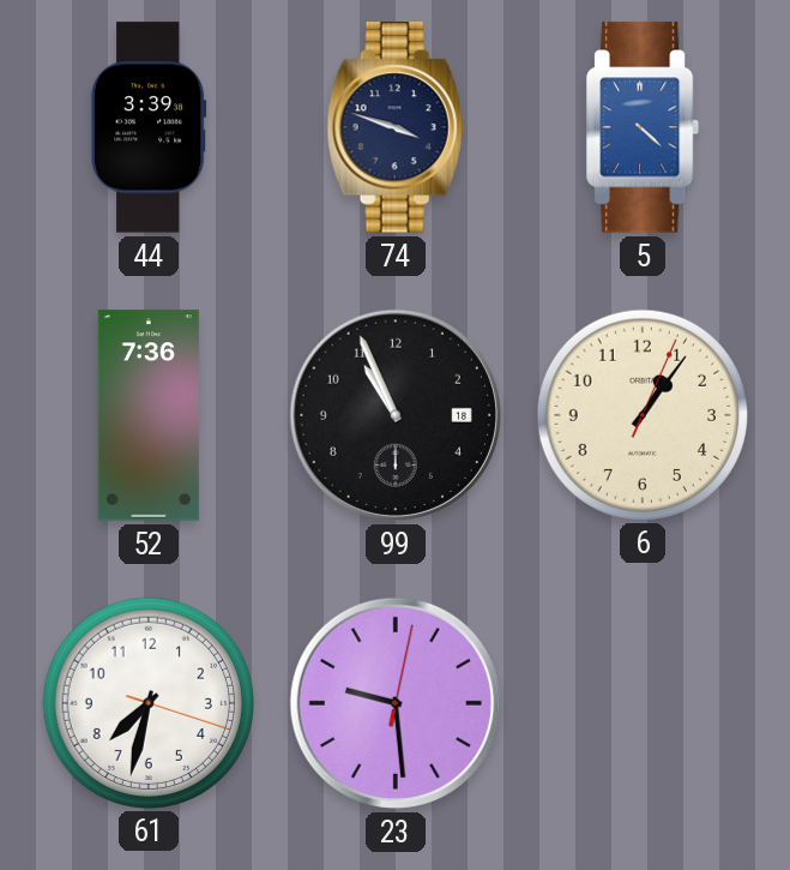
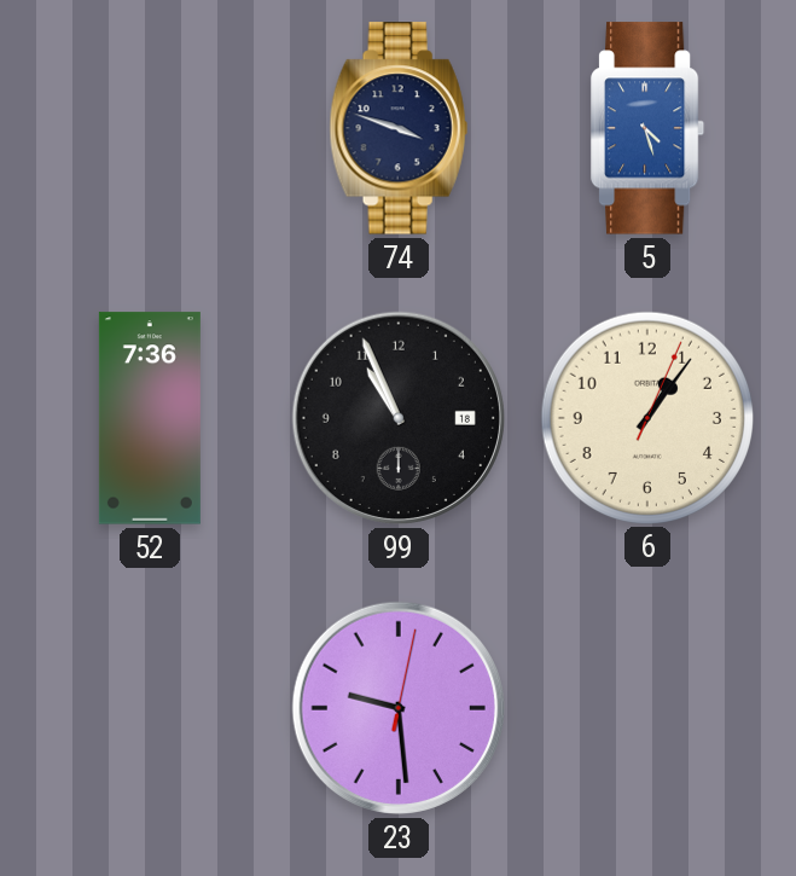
44: 3:39 -> none
5: 4:22 -> 4:27
61: 7:32 -> none
